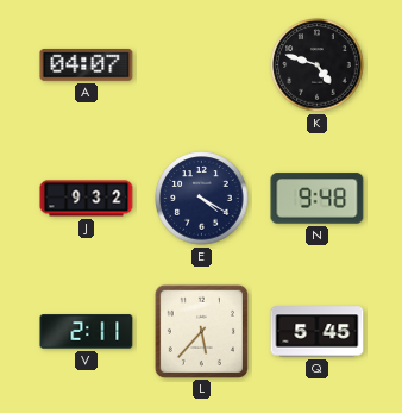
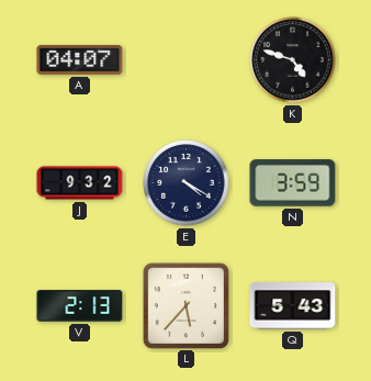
N: 9:48 -> 3:59
V: 2:11 -> 2:13
Q: 5:45 -> 5:43
